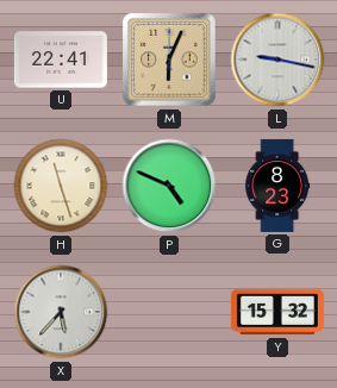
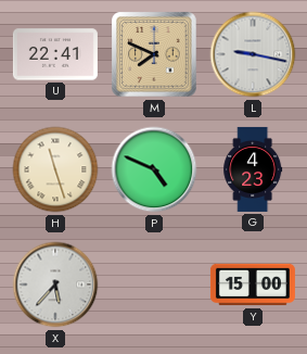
M: 6:04 -> 7:49
G: 8:23 -> 4:23
Y: 15:32 -> 15:00
